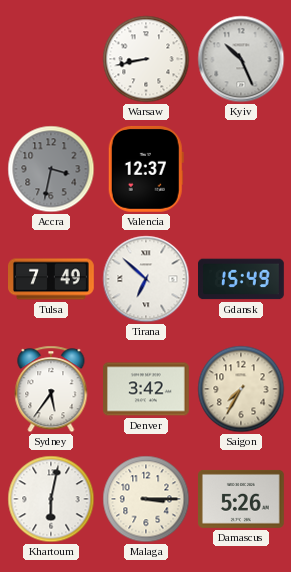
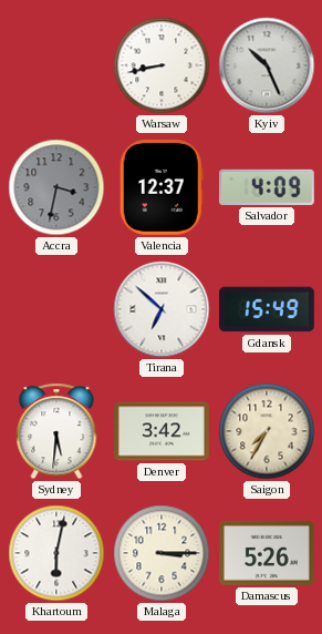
Salvador: none -> 4:09
Tulsa: 7:49 -> none
Sydney: 5:36 -> 5:31
